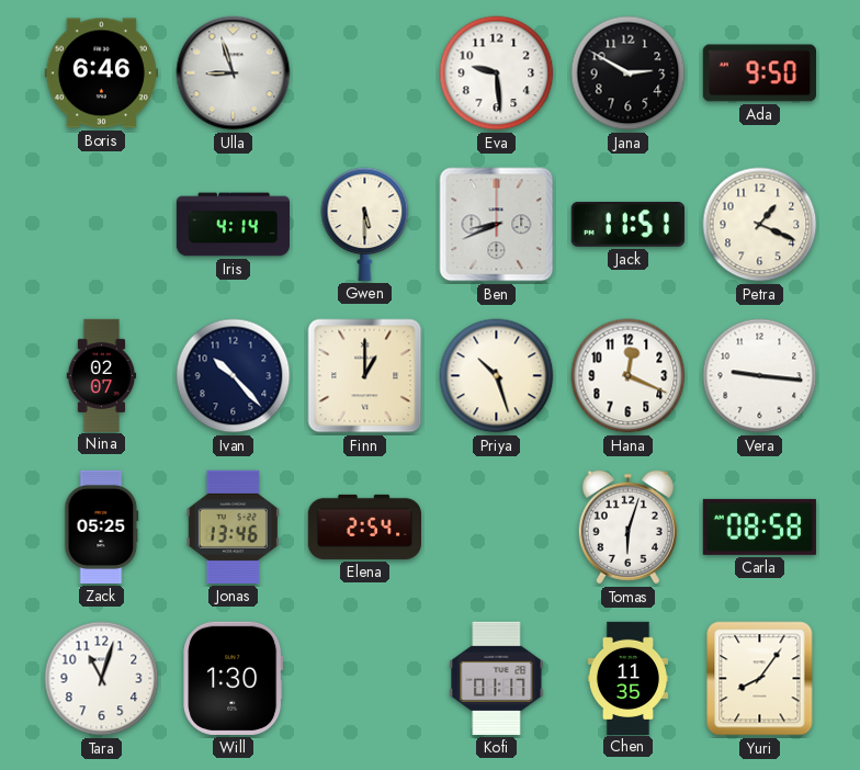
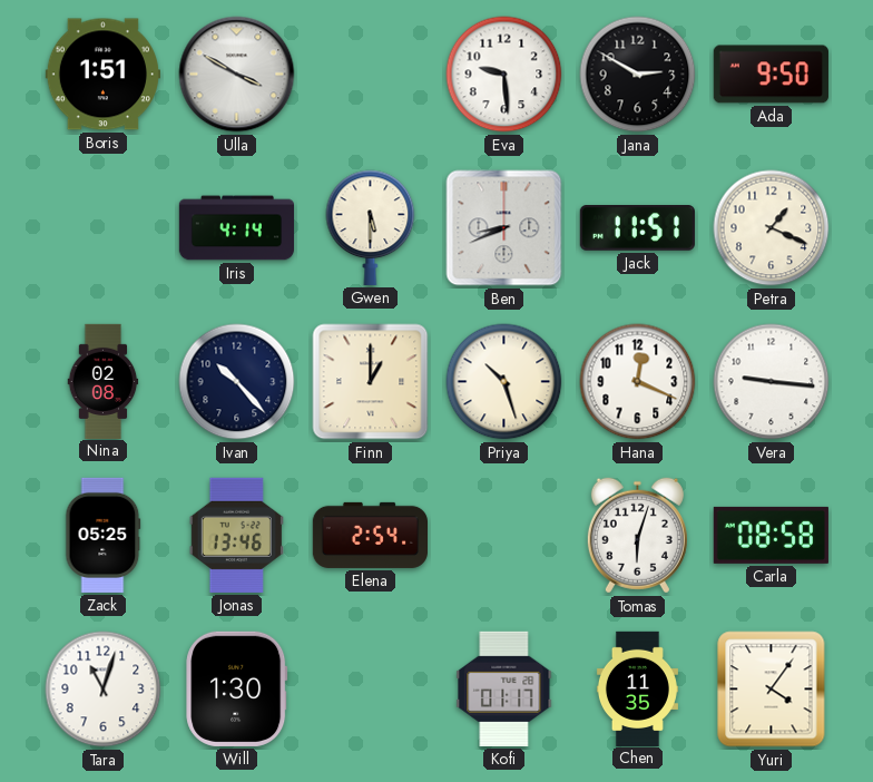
Boris: 6:46 -> 1:51
Ulla: 8:57 -> 3:50
Nina: 02:07 -> 02:08
Yuri: 8:06 -> 4:06
